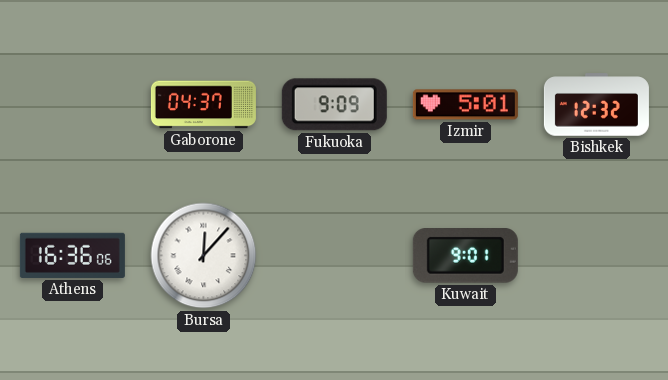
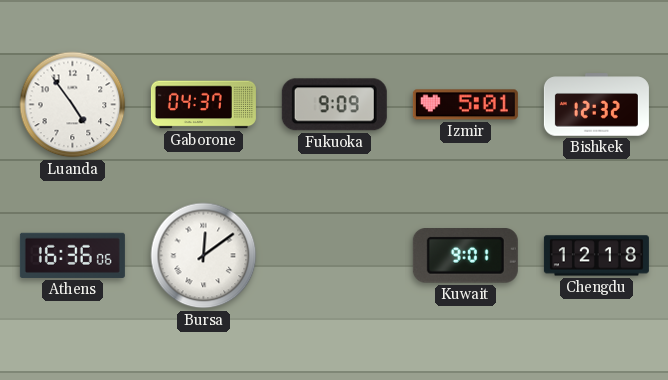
Luanda: none -> 4:54
Bursa: 12:07 -> 12:09
Chengdu: none -> 12:18
